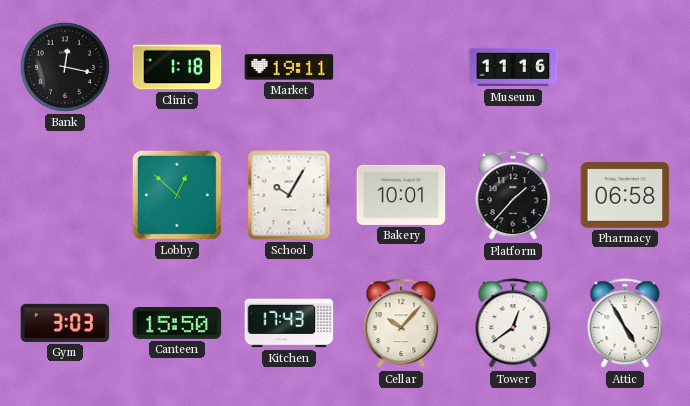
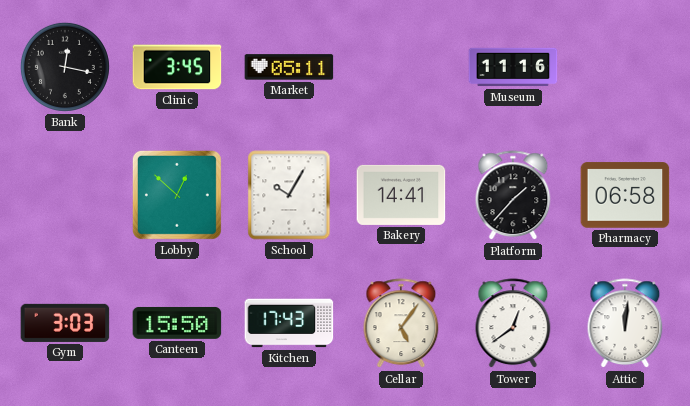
Clinic: 1:18 -> 3:45
Market: 19:11 -> 05:11
Bakery: 10:01 -> 14:41
Cellar: 10:07 -> 5:06
Attic: 4:55 -> 12:01
